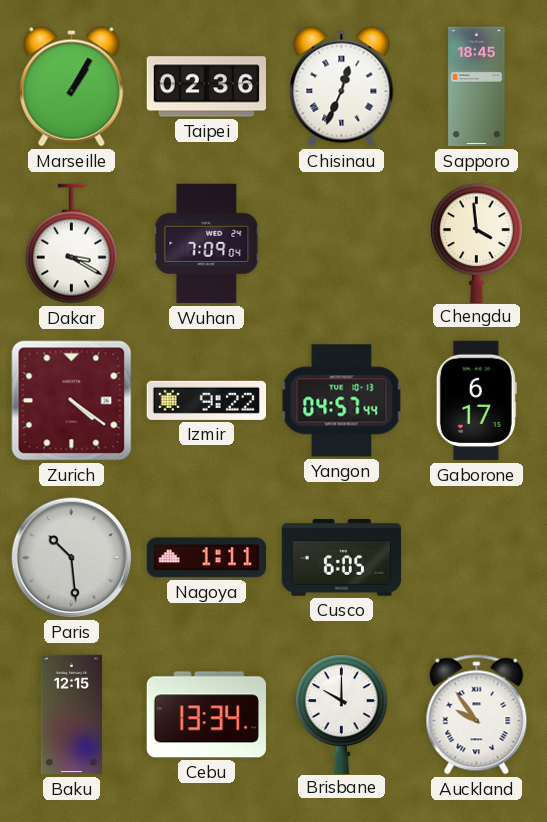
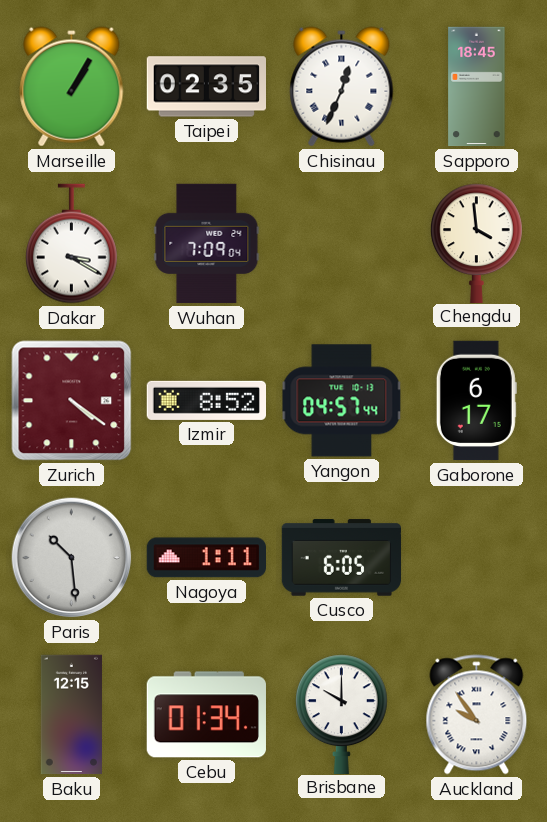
Taipei: 02:36 -> 02:35
Izmir: 9:22 -> 8:52
Cebu: 13:34 -> 01:34
